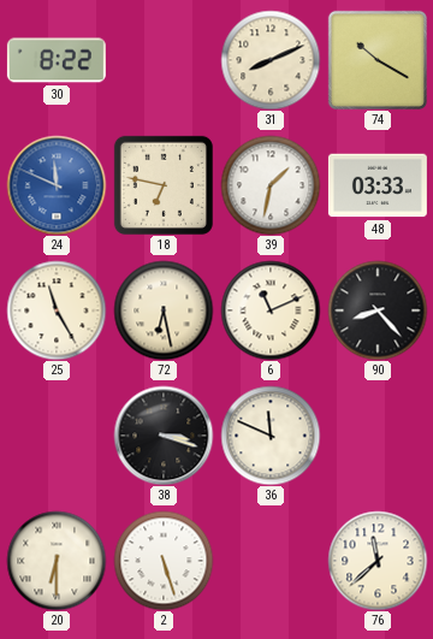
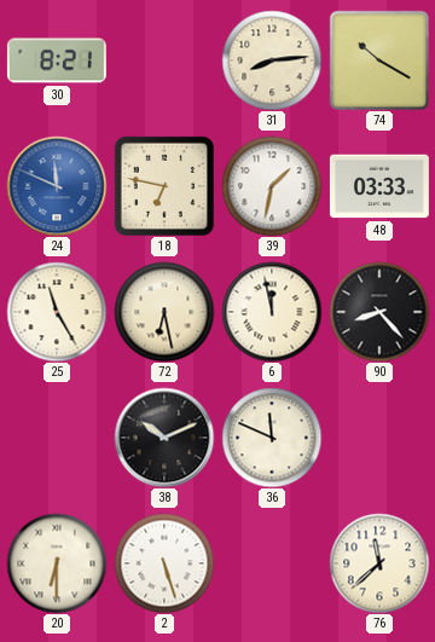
30: 8:22 -> 8:21
31: 8:11 -> 8:14
6: 11:11 -> 11:58
38: 3:18 -> 10:11
